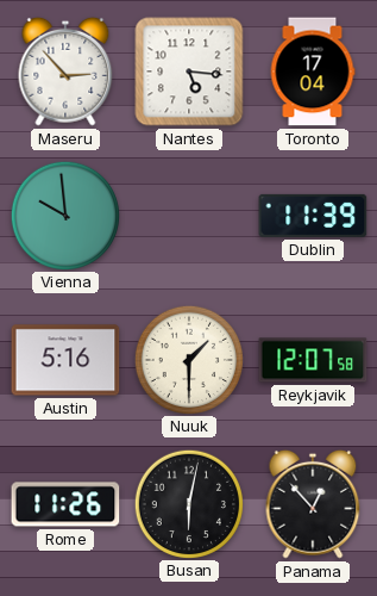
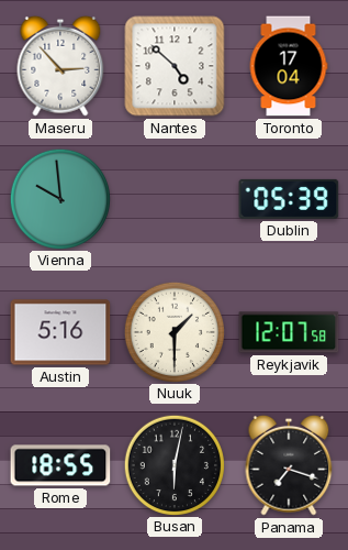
Nantes: 5:16 -> 4:52
Dublin: 11:39 -> 05:39
Rome: 11:26 -> 18:55
Panama: 12:53 -> 7:18
